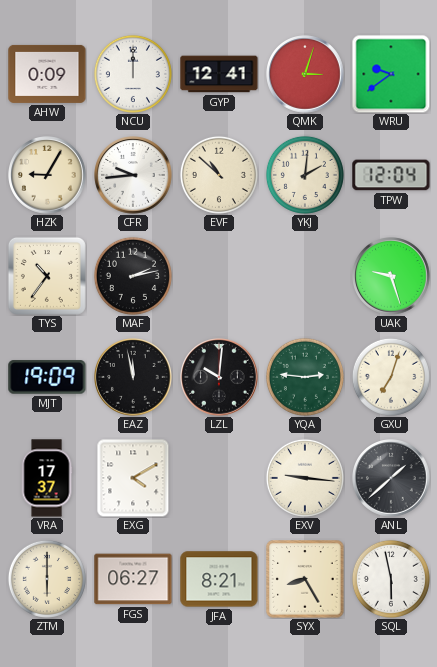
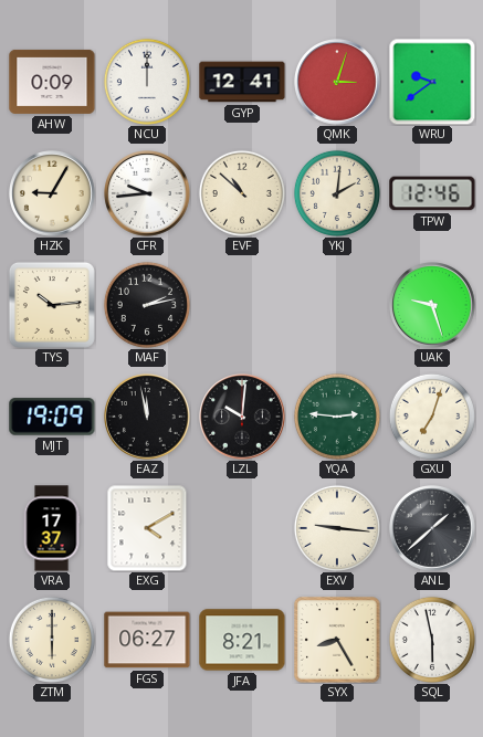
TPW: 12:04 -> 12:46
TYS: 10:36 -> 10:14
